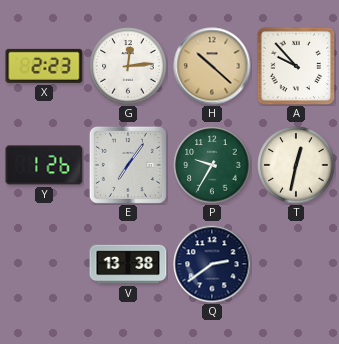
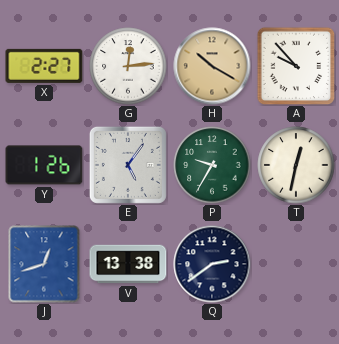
X: 2:23 -> 2:27
H: 10:22 -> 10:20
E: 7:06 -> 5:06
J: none -> 12:42
